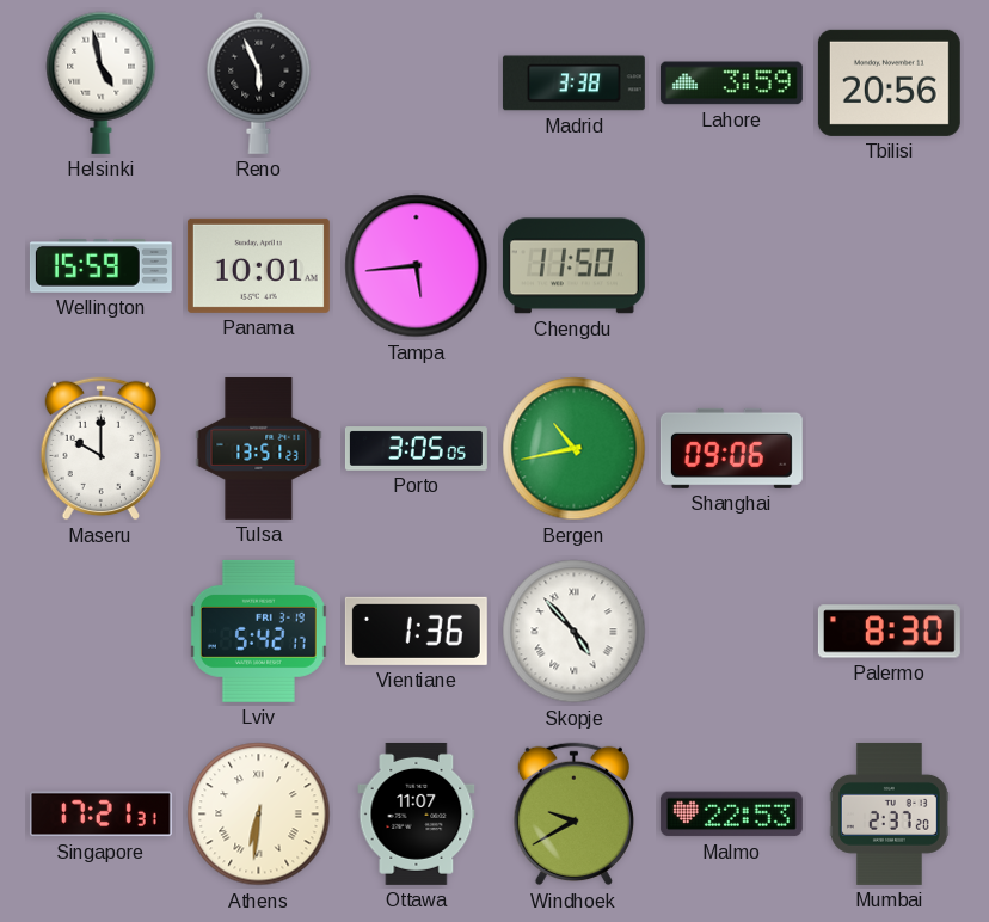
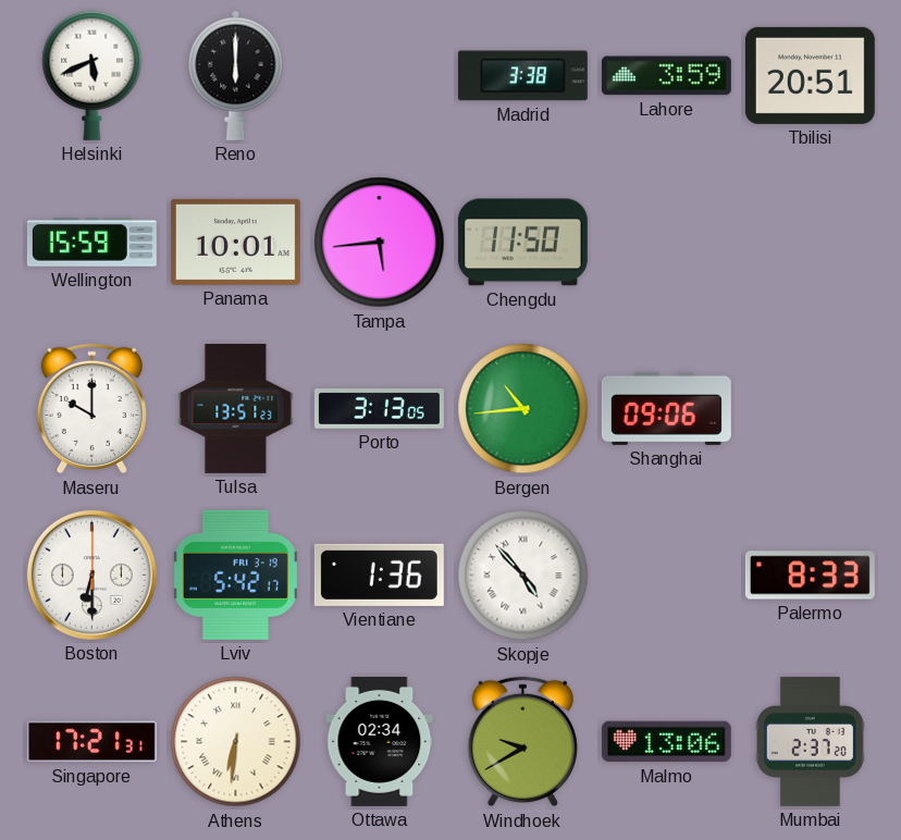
Helsinki: 4:58 -> 5:41
Reno: 5:56 -> 6:00
Tbilisi: 20:56 -> 20:51
Porto: 3:05 -> 3:13
Bergen: 10:43 -> 10:44
Boston: none -> 6:30
Palermo: 8:30 -> 8:33
Ottawa: 11:07 -> 02:34
Malmo: 22:53 -> 13:06
